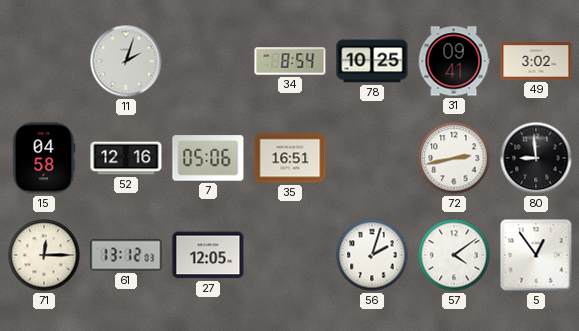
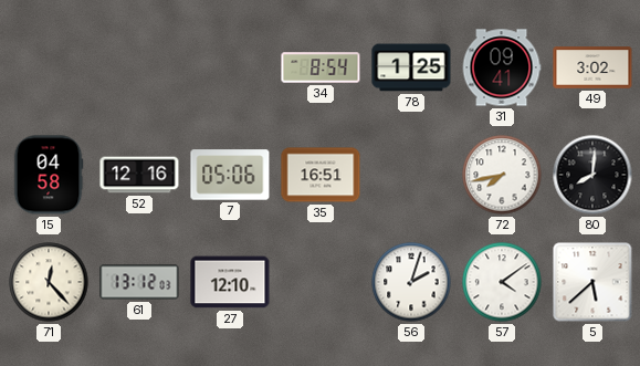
11: 2:03 -> none
78: 10:25 -> 1:25
72: 2:43 -> 7:43
80: 8:59 -> 8:01
71: 12:15 -> 12:23
27: 12:05 -> 12:10
5: 12:54 -> 5:38
